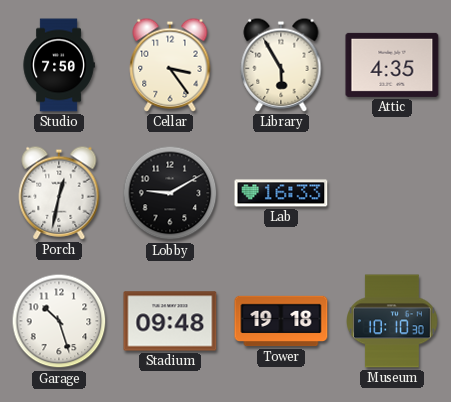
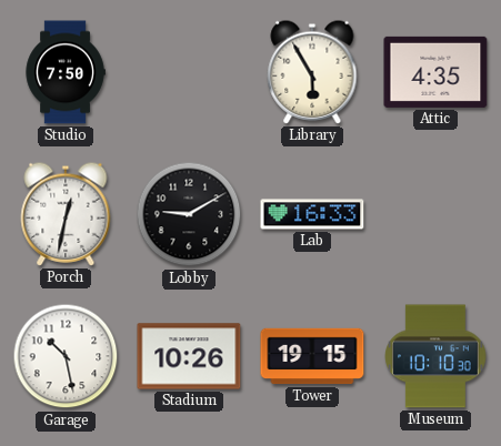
Cellar: 3:24 -> none
Garage: 10:27 -> 10:28
Stadium: 09:48 -> 10:26
Tower: 19:18 -> 19:15
